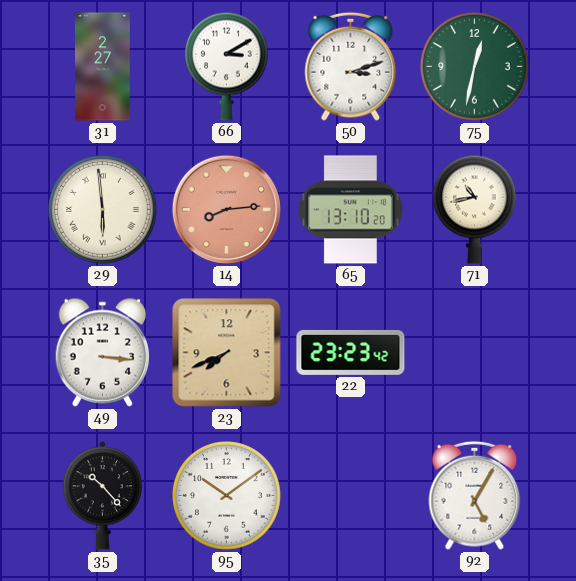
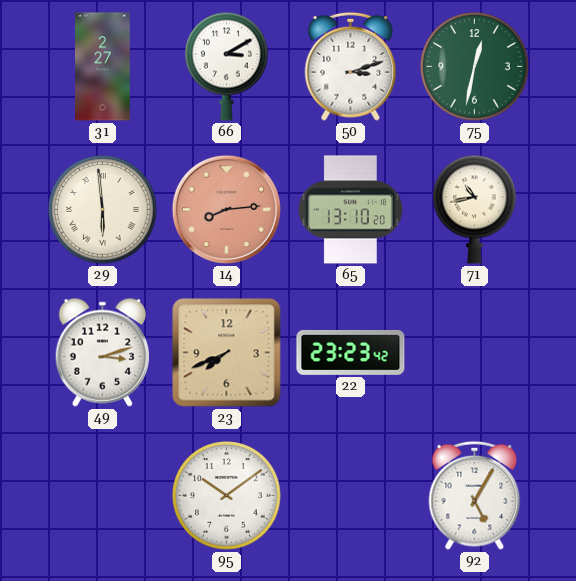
49: 3:16 -> 3:12
35: 10:23 -> none
